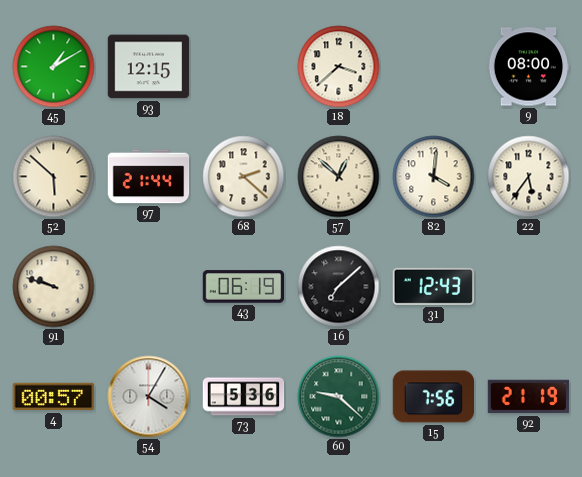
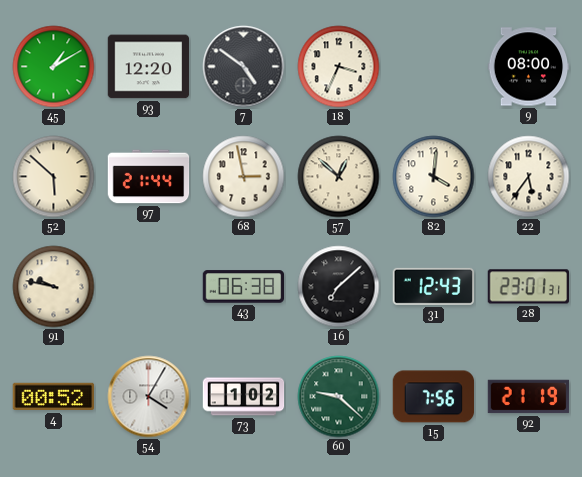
93: 12:15 -> 12:20
7: none -> 4:51
18: 3:38 -> 3:34
68: 2:22 -> 2:58
91: 9:48 -> 9:47
43: 06:19 -> 06:38
28: none -> 23:01
4: 00:57 -> 00:52
73: 5:36 -> 1:02
